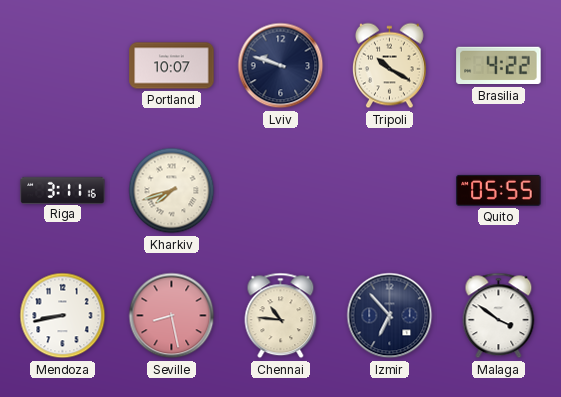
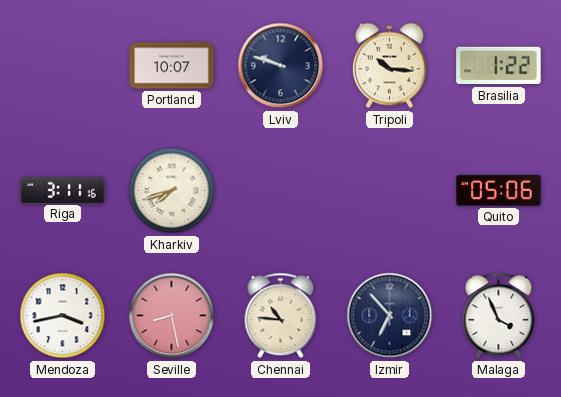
Tripoli: 10:20 -> 10:16
Brasilia: 4:22 -> 1:22
Quito: 05:55 -> 05:06
Mendoza: 8:43 -> 3:43
Malaga: 3:51 -> 3:56
